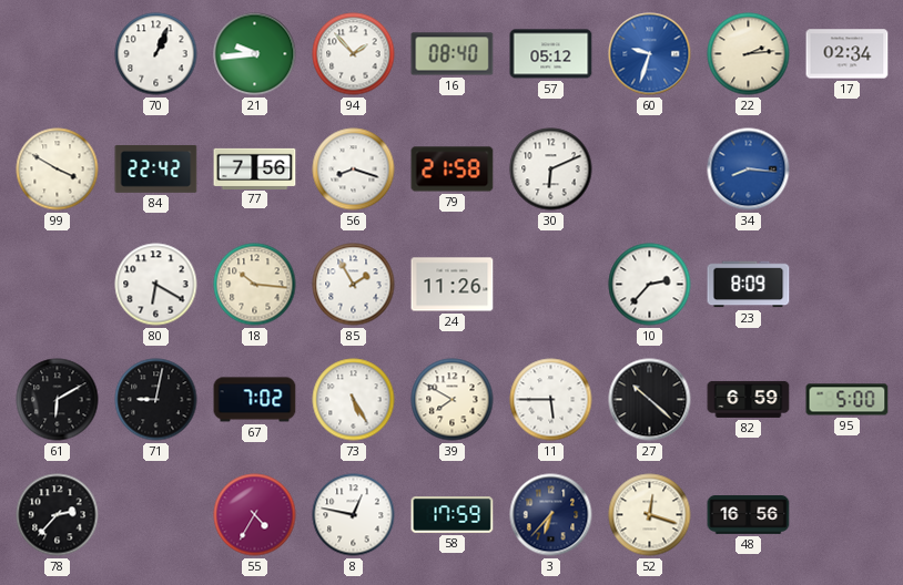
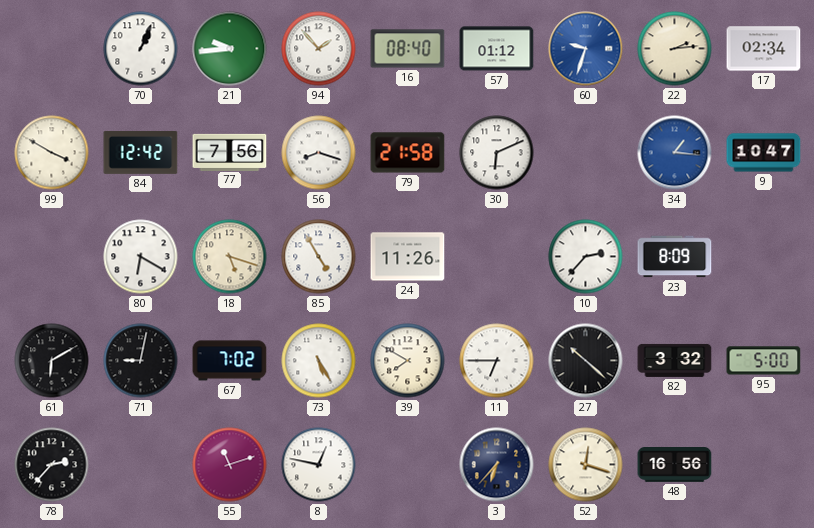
57: 05:12 -> 01:12
84: 22:42 -> 12:42
34: 8:16 -> 1:16
9: none -> 10:47
18: 10:16 -> 5:18
85: 1:55 -> 4:55
11: 5:45 -> 6:45
82: 6:59 -> 3:32
55: 4:35 -> 11:12
58: 17:59 -> none
